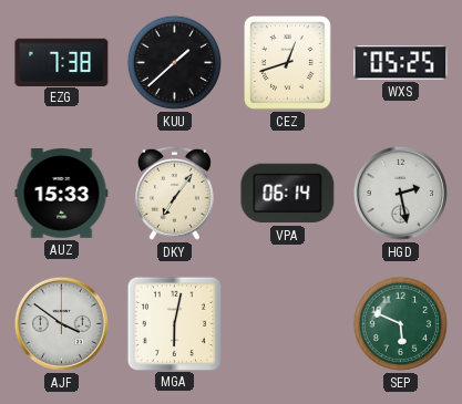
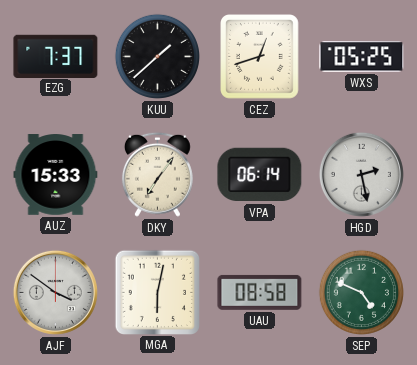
EZG: 7:38 -> 7:37
UAU: none -> 08:58
SEP: 5:49 -> 4:49
